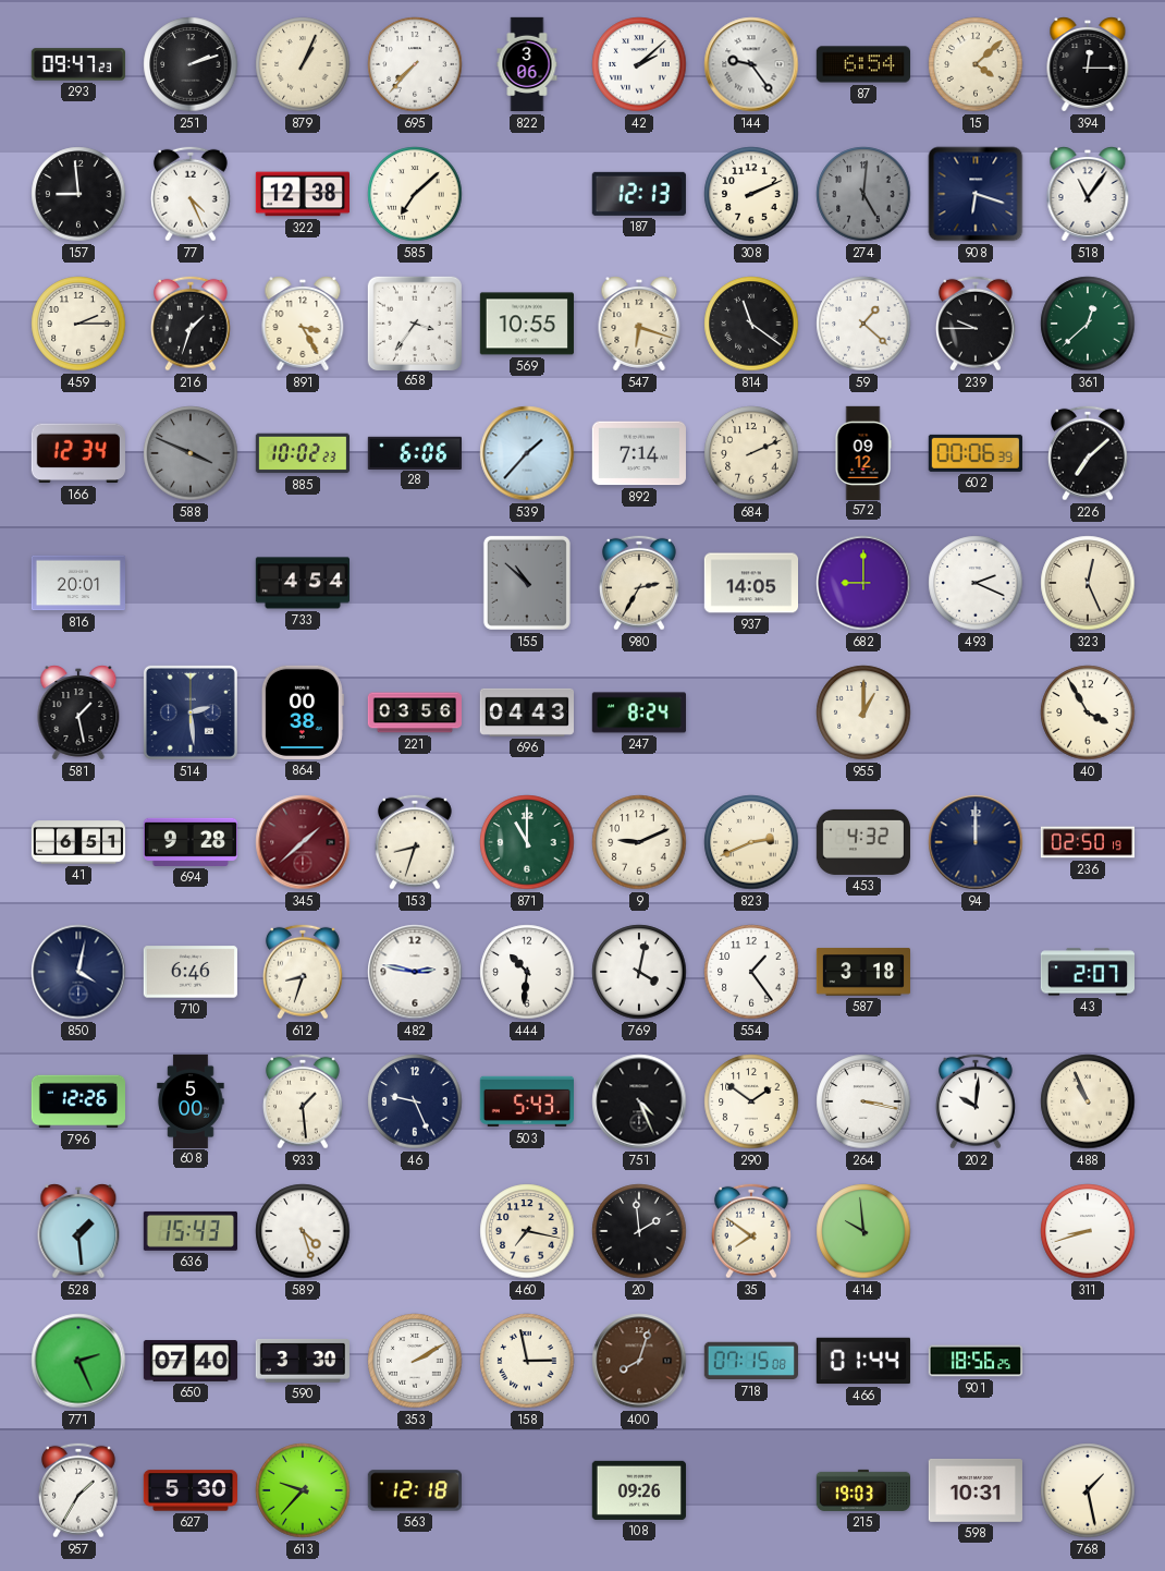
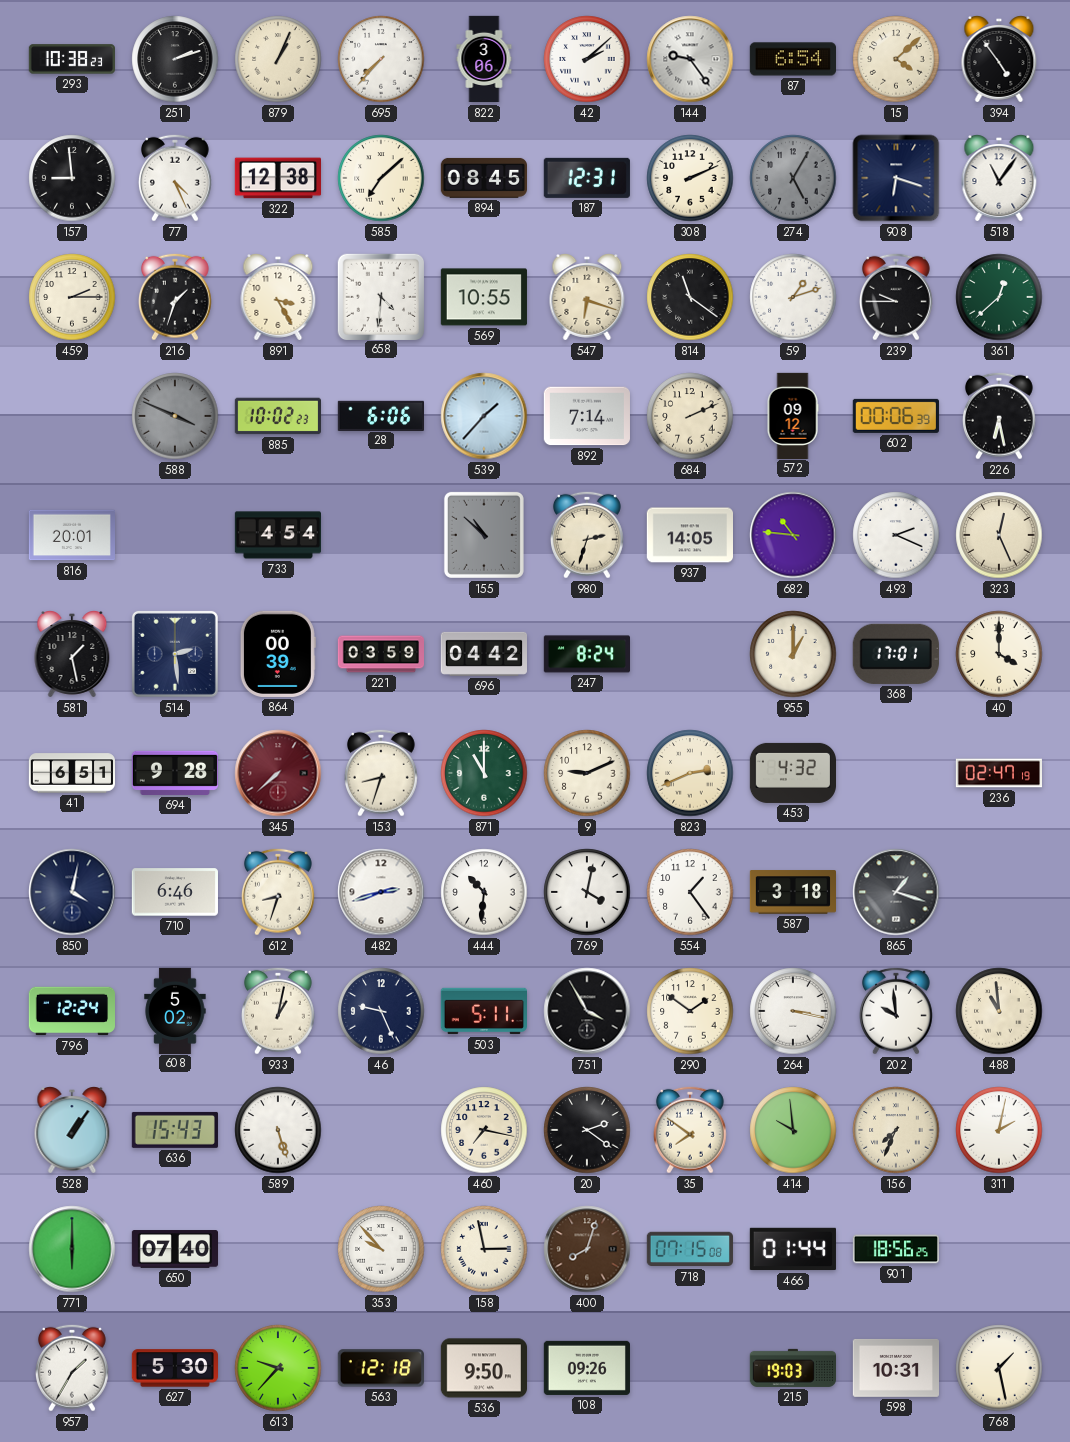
293: 09:47 -> 10:38
394: 12:15 -> 4:54
894: none -> 08:45
187: 12:13 -> 12:31
274: 5:01 -> 5:05
658: 3:36 -> 4:31
59: 1:22 -> 1:12
166: 12:34 -> none
226: 7:08 -> 6:28
980: 2:35 -> 2:33
682: 9:00 -> 10:46
864: 00:38 -> 00:39
221: 03:56 -> 03:59
696: 04:43 -> 04:42
368: none -> 17:01
40: 3:55 -> 4:00
345: 1:38 -> 7:38
94: 12:00 -> none
236: 02:50 -> 02:47
482: 2:47 -> 2:42
865: none -> 1:18
43: 2:07 -> none
796: 12:26 -> 12:24
608: 5:00 -> 5:02
933: 1:29 -> 1:02
503: 5:43 -> 5:11
751: 4:26 -> 3:55
202: 10:01 -> 9:59
488: 10:56 -> 10:59
528: 1:29 -> 1:06
589: 4:27 -> 5:27
20: 1:59 -> 2:21
156: none -> 7:34
311: 8:42 -> 2:02
771: 2:26 -> 6:00
590: 3:30 -> none
353: 2:10 -> 9:53
536: none -> 9:50
